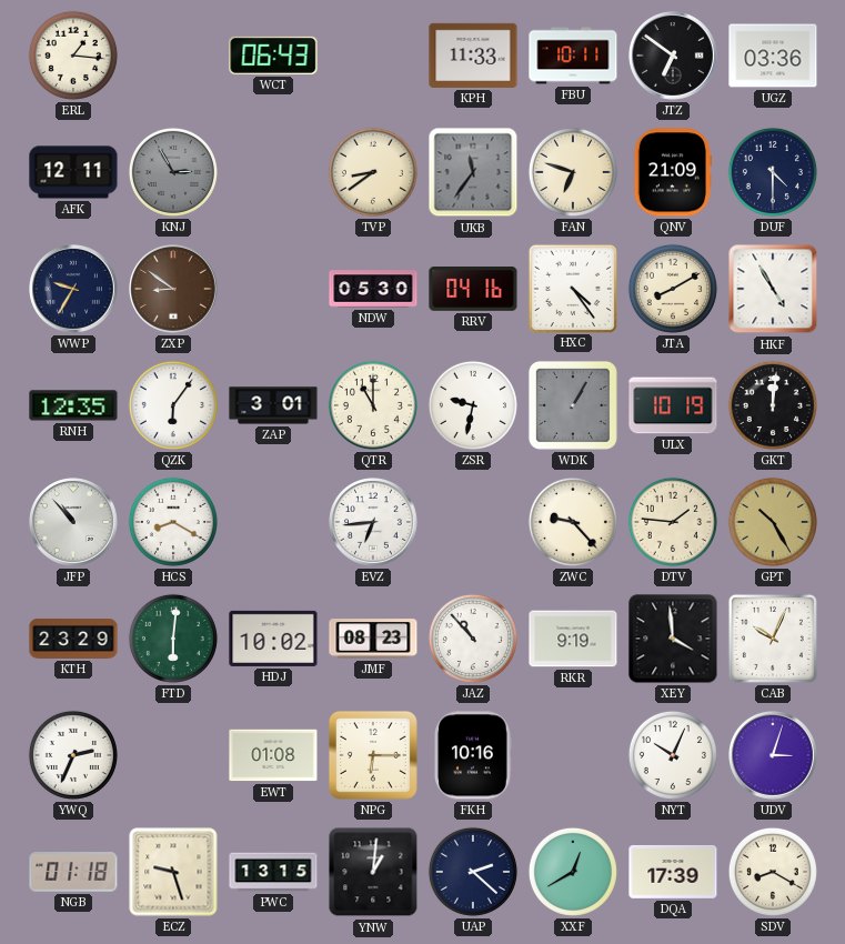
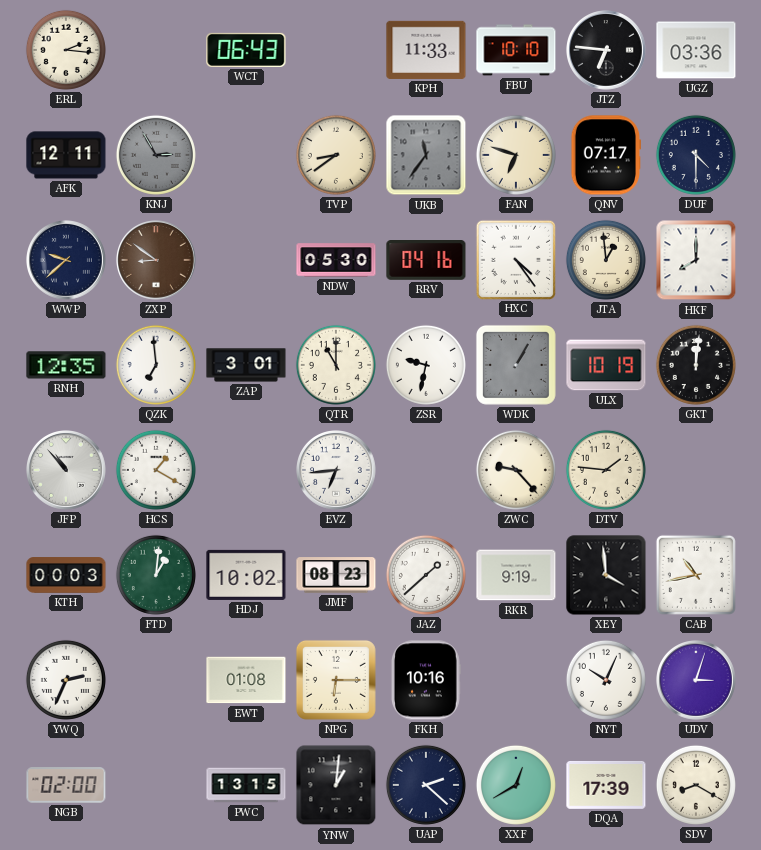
ERL: 1:16 -> 2:16
FBU: 10:11 -> 10:10
JTZ: 6:51 -> 6:46
QNV: 21:09 -> 07:17
WWP: 9:35 -> 9:38
JTA: 8:10 -> 12:59
HKF: 4:55 -> 8:00
QZK: 6:06 -> 6:59
HCS: 8:20 -> 1:20
GPT: 10:25 -> none
KTH: 23:29 -> 00:03
FTD: 6:01 -> 1:01
JAZ: 10:53 -> 1:38
CAB: 10:04 -> 10:43
NGB: 01:18 -> 02:00
ECZ: 9:27 -> none
